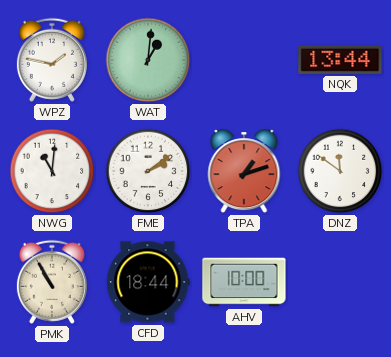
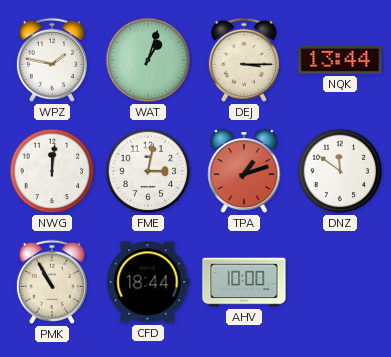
WAT: 1:01 -> 1:03
DEJ: none -> 3:15
NWG: 11:01 -> 12:01
FME: 2:09 -> 3:02
